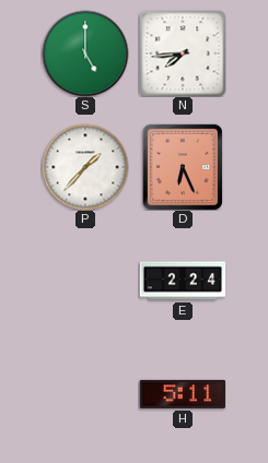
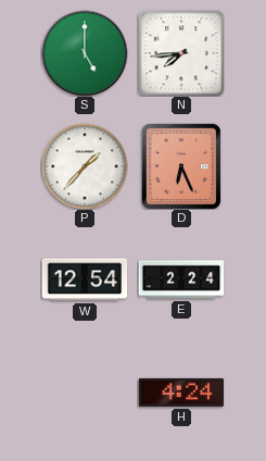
W: none -> 12:54
H: 5:11 -> 4:24
